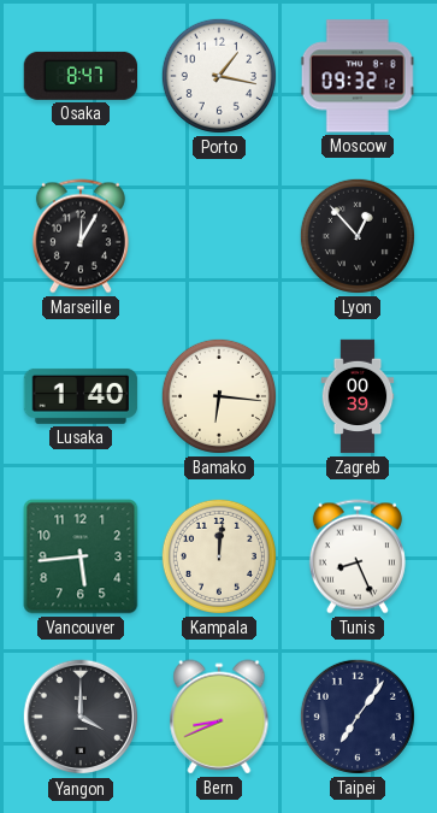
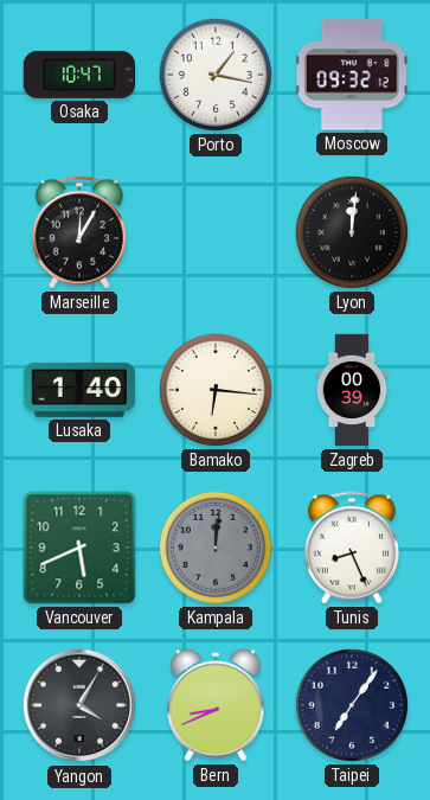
Osaka: 8:47 -> 10:47
Lyon: 12:53 -> 12:01
Vancouver: 5:44 -> 5:41
Kampala dial: cream -> grey
Yangon: 4:00 -> 4:05
